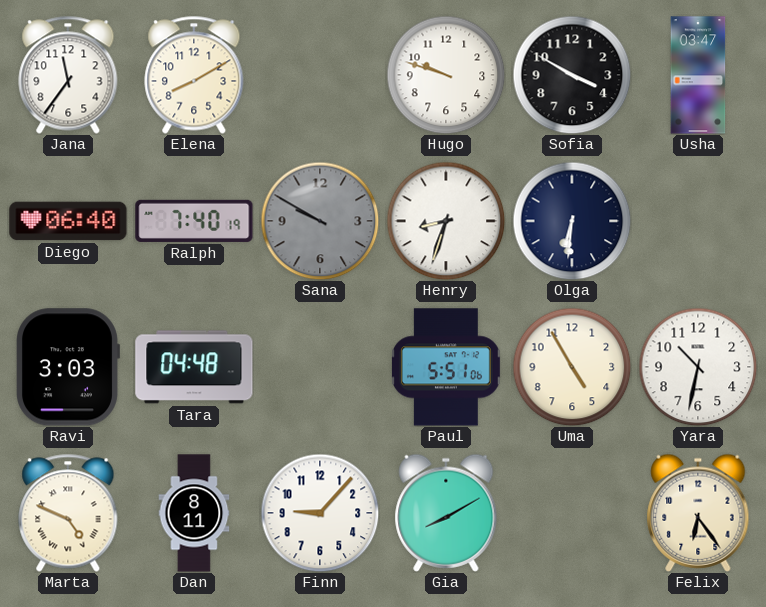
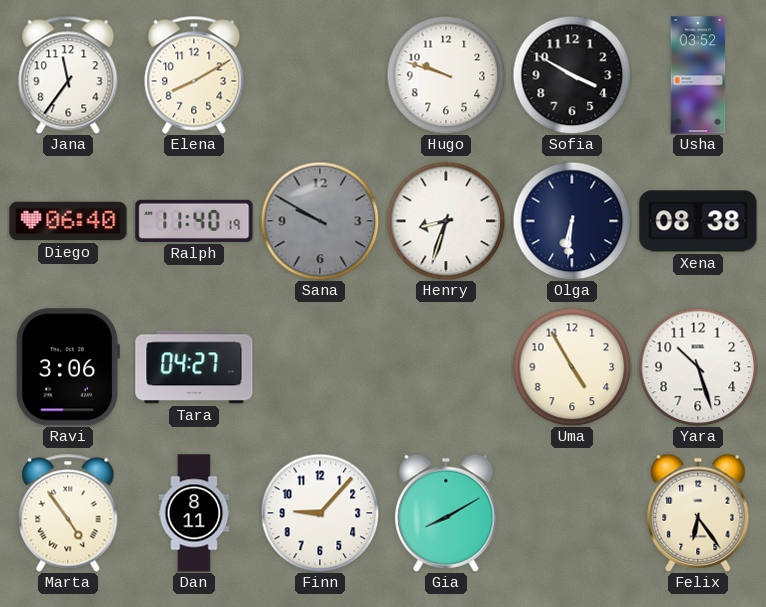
Usha: 03:47 -> 03:52
Ralph: 7:40 -> 11:40
Xena: none -> 08:38
Ravi: 3:03 -> 3:06
Tara: 04:48 -> 04:27
Paul: 5:51 -> none
Yara: 10:32 -> 10:27
Marta: 4:49 -> 4:54
